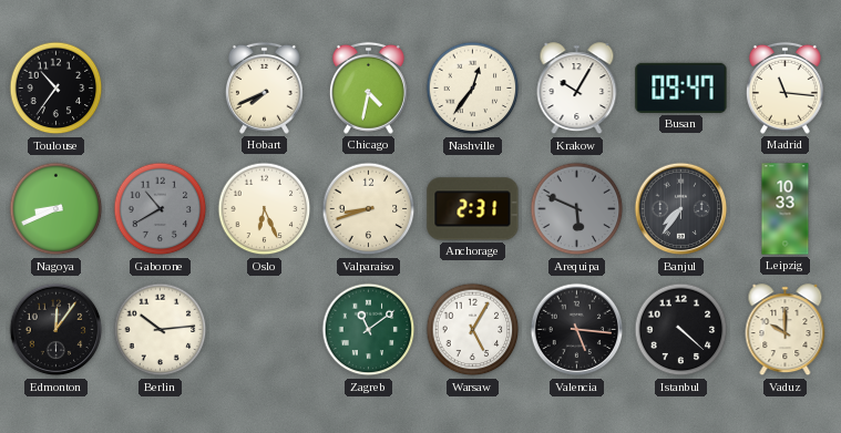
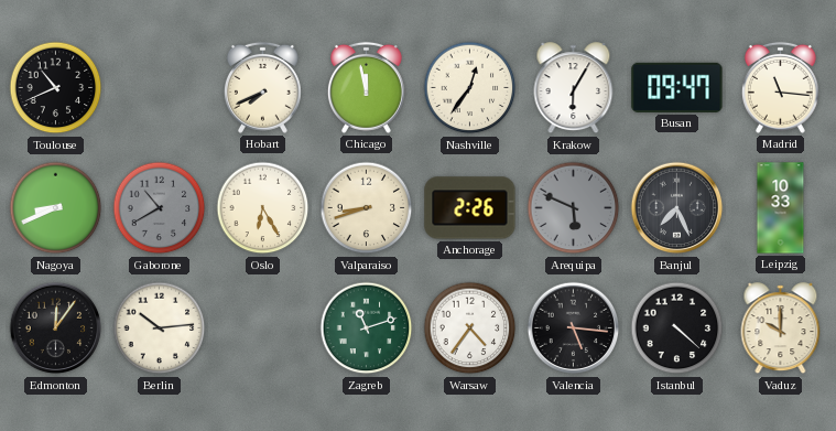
Toulouse: 10:36 -> 10:41
Chicago: 4:32 -> 11:58
Krakow: 10:05 -> 6:05
Oslo: 6:26 -> 6:25
Anchorage: 2:31 -> 2:26
Banjul: 7:36 -> 7:26
Zagreb: 11:09 -> 11:12
Warsaw: 5:05 -> 4:36
